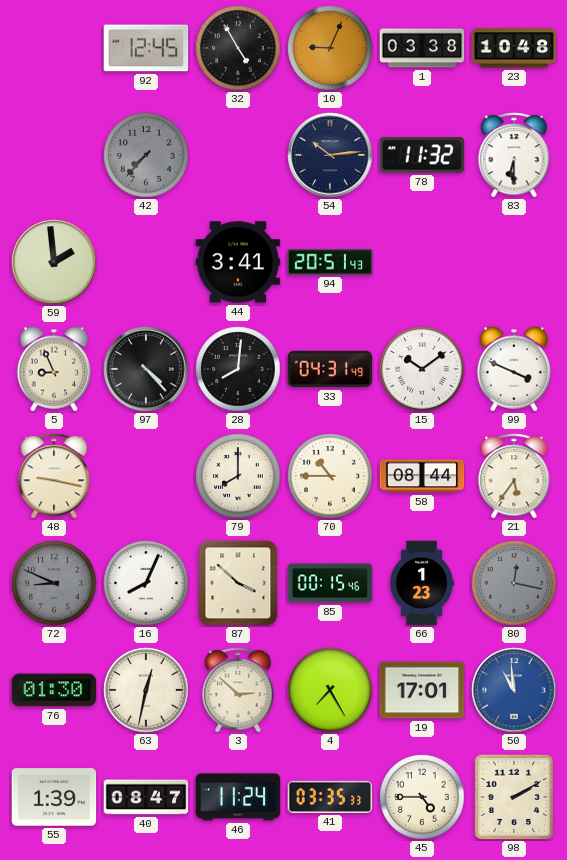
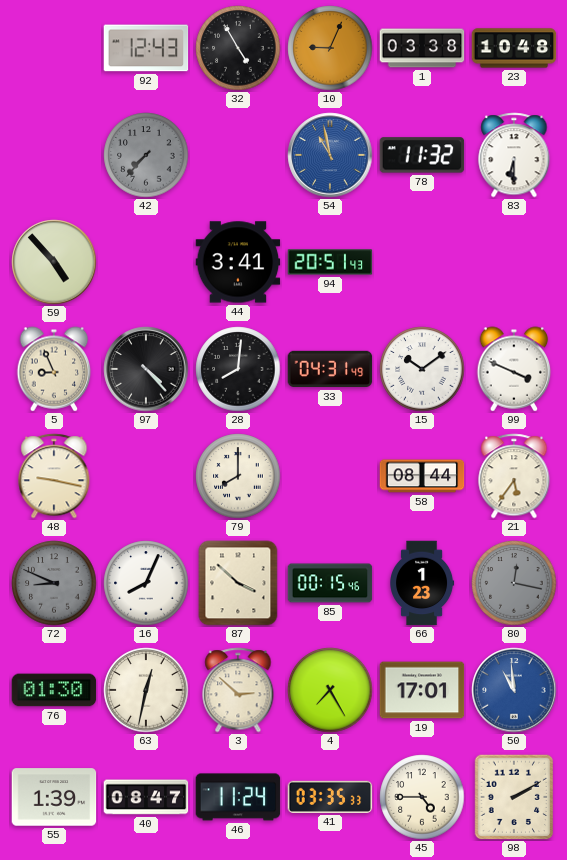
92: 12:45 -> 12:43
54: 10:14 -> 10:58
54 dial: navy -> blue
59: 1:59 -> 4:53
70: 10:45 -> none
